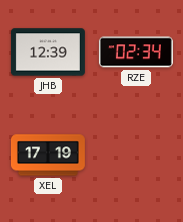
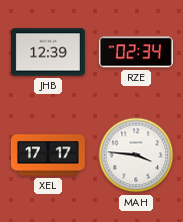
XEL: 17:19 -> 17:17
MAH: none -> 3:46
